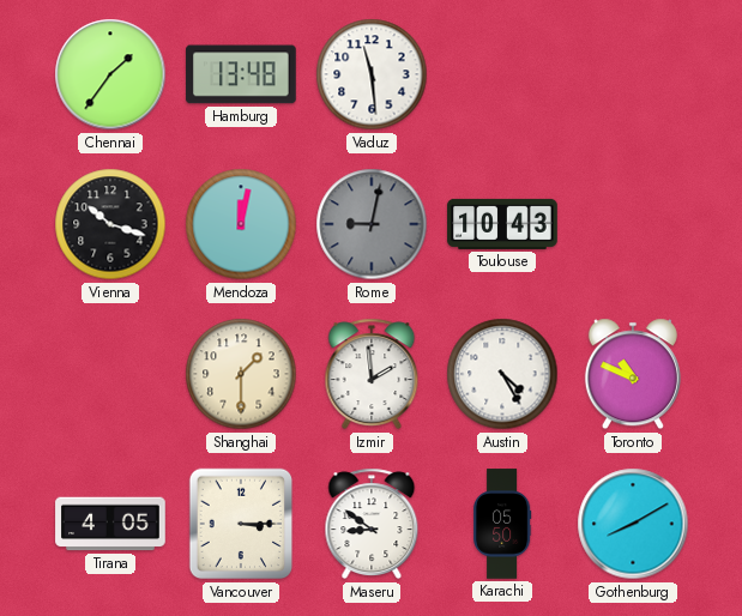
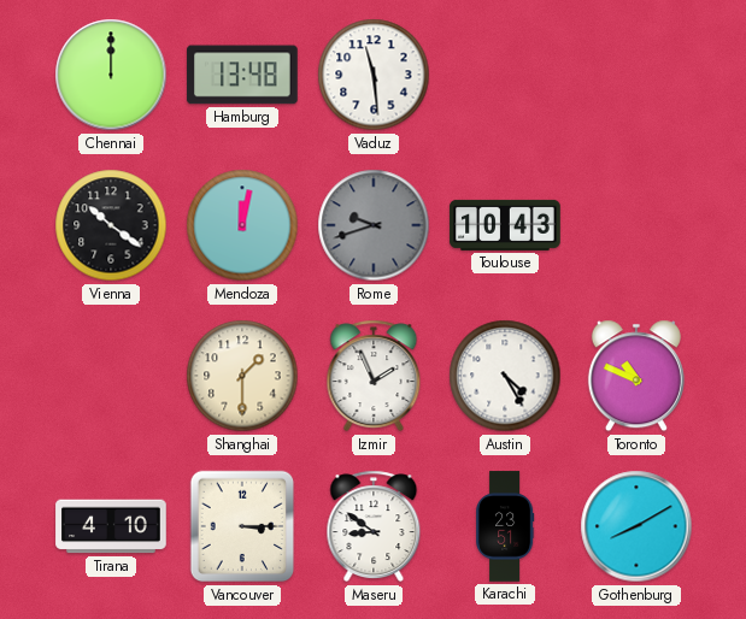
Chennai: 1:36 -> 12:00
Vienna: 10:18 -> 10:21
Rome: 9:02 -> 9:42
Izmir: 1:59 -> 1:56
Tirana: 4:05 -> 4:10
Karachi: 05:50 -> 23:51
